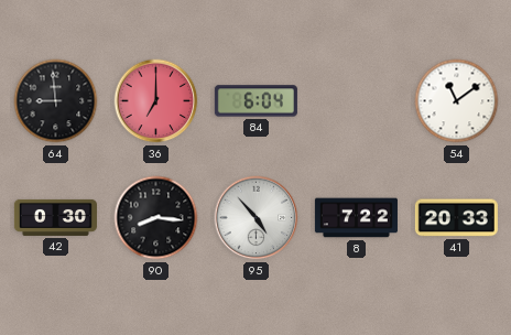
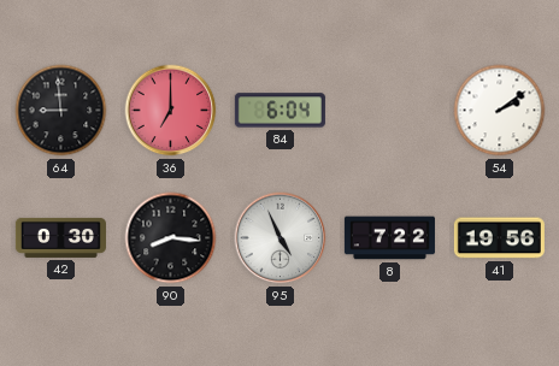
54: 11:09 -> 2:09
95: 4:53 -> 4:56
41: 20:33 -> 19:56
